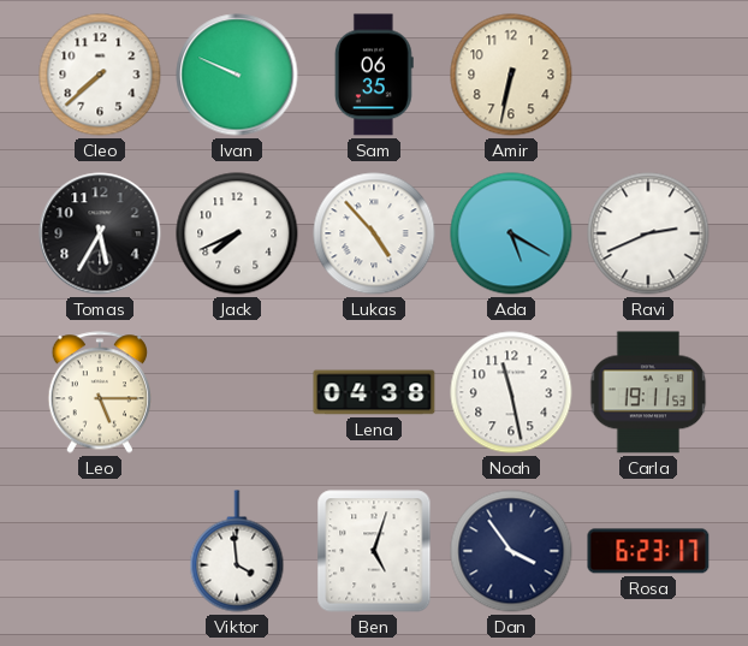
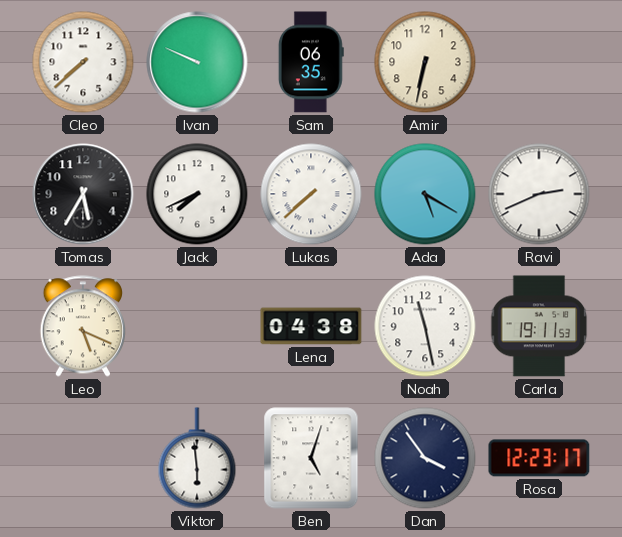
Lukas: 4:53 -> 7:38
Leo: 5:15 -> 5:19
Viktor: 3:59 -> 5:59
Rosa: 6:23 -> 12:23
